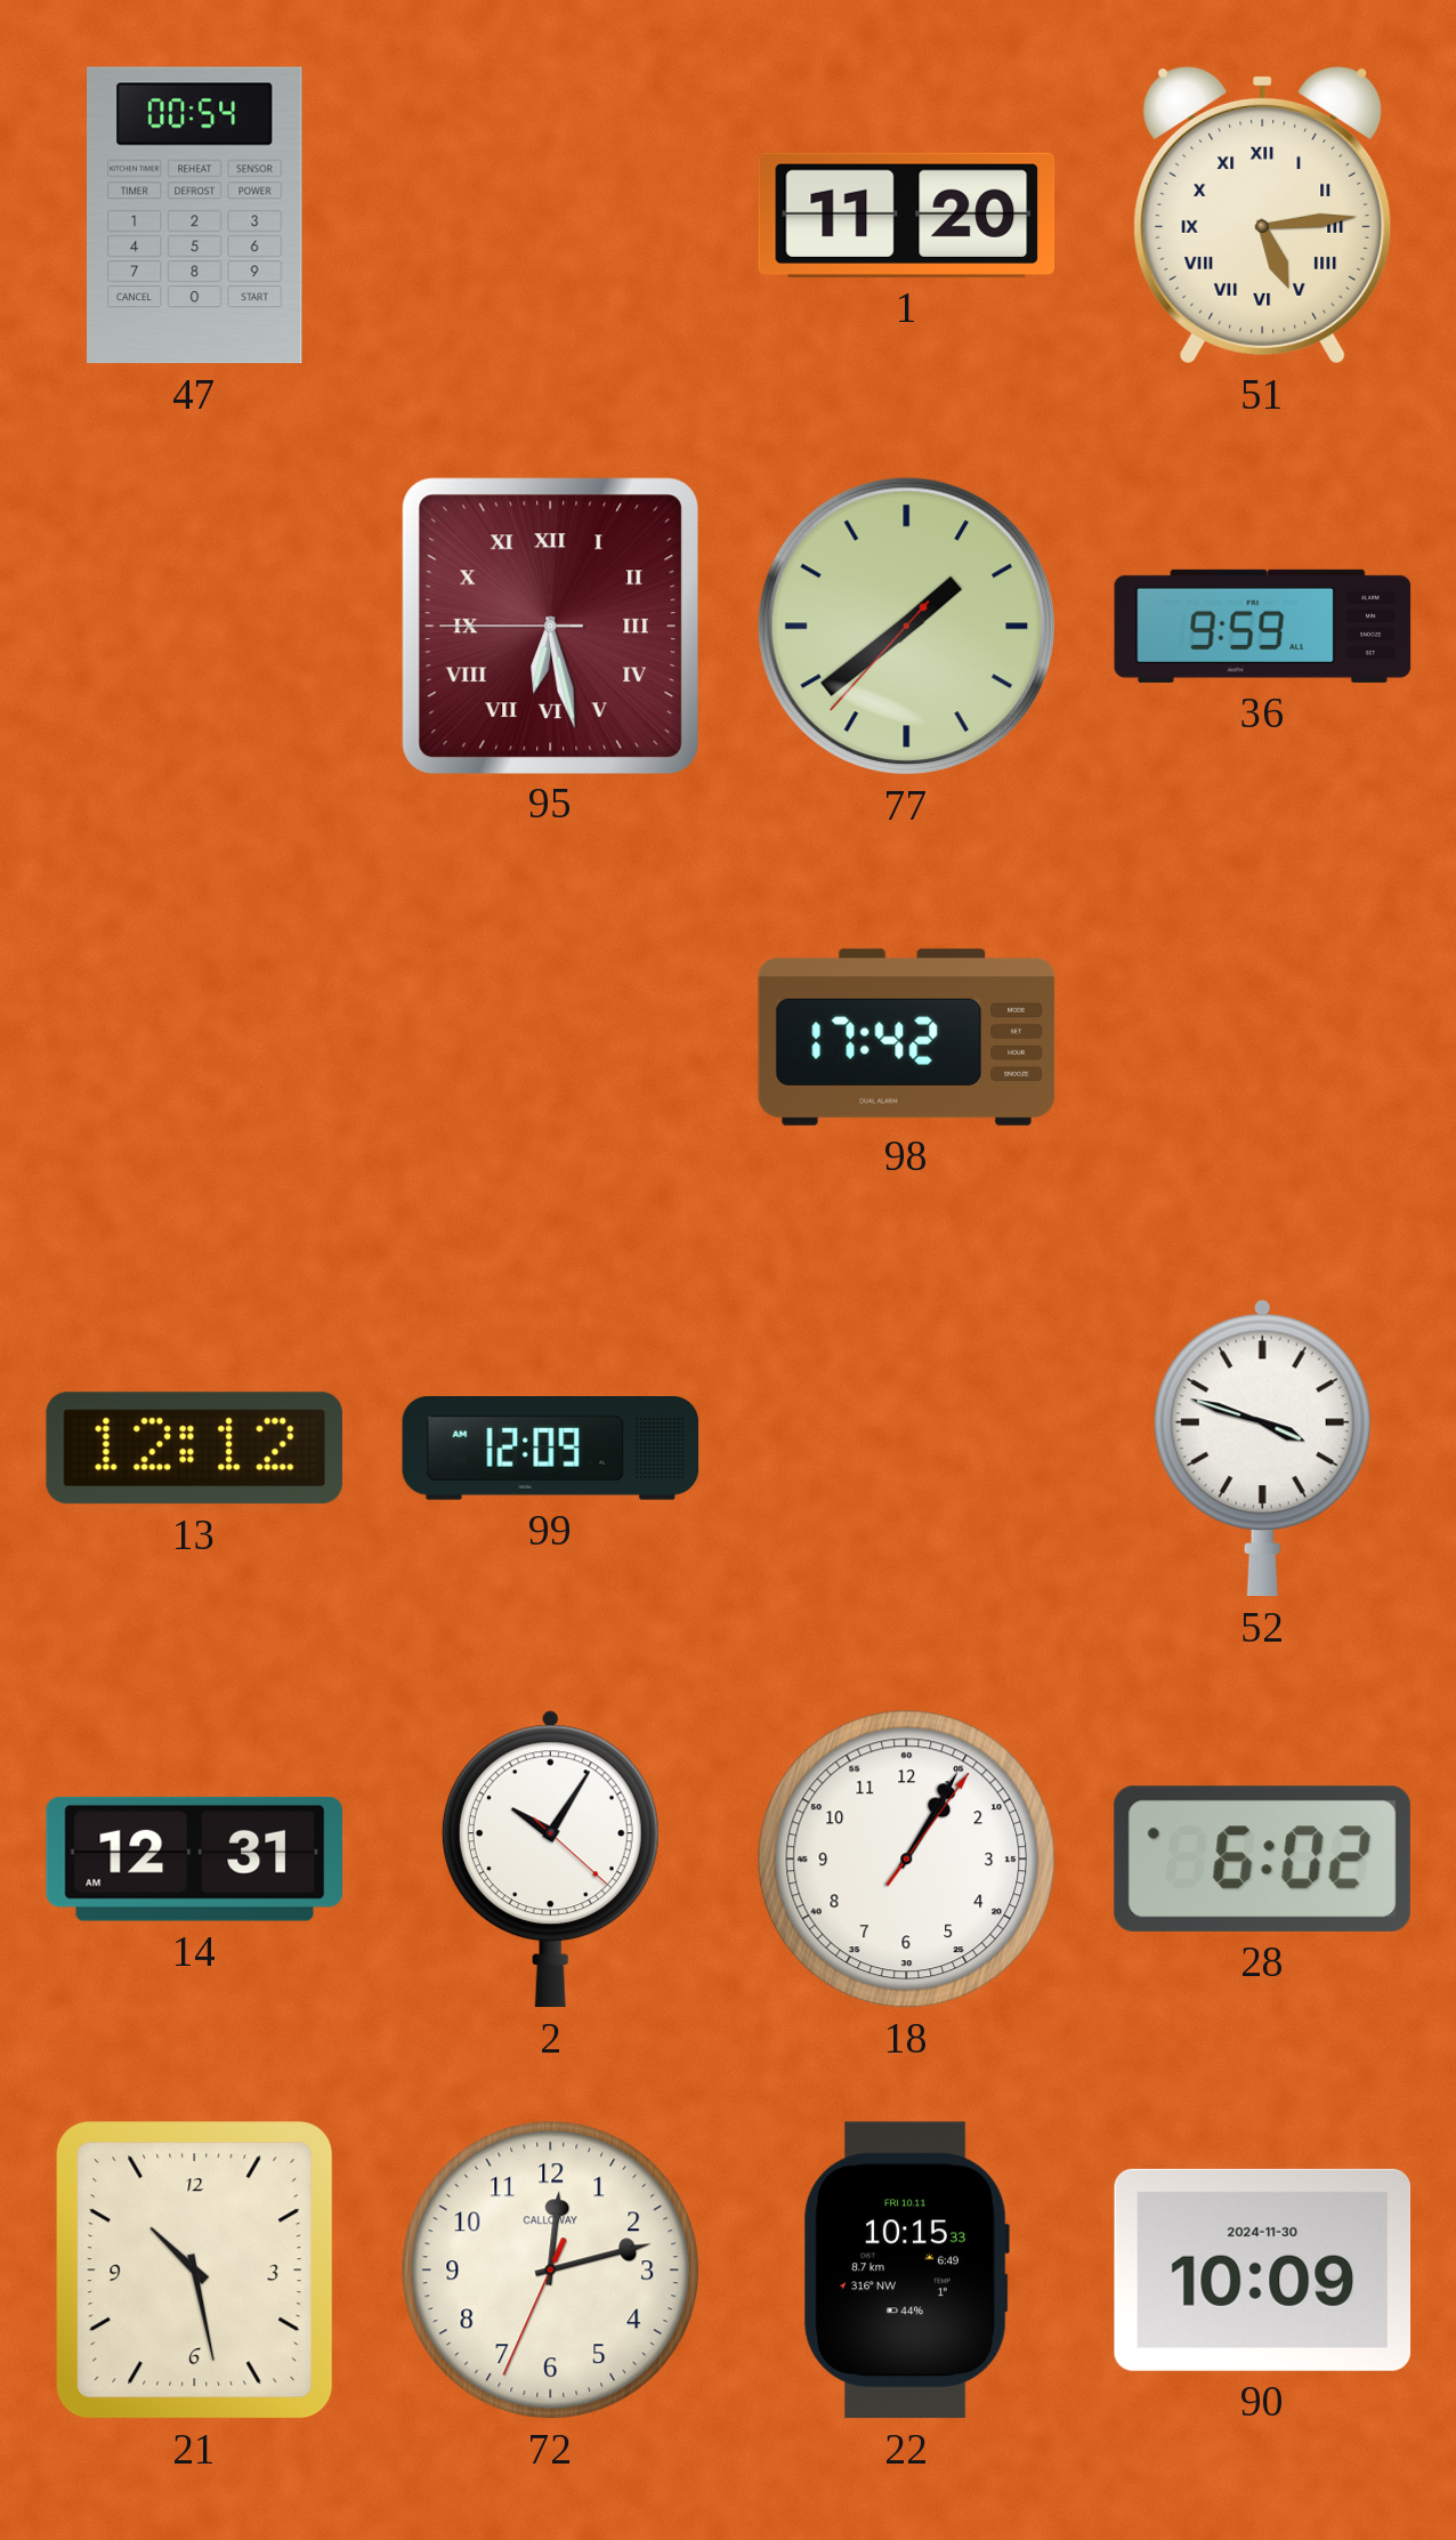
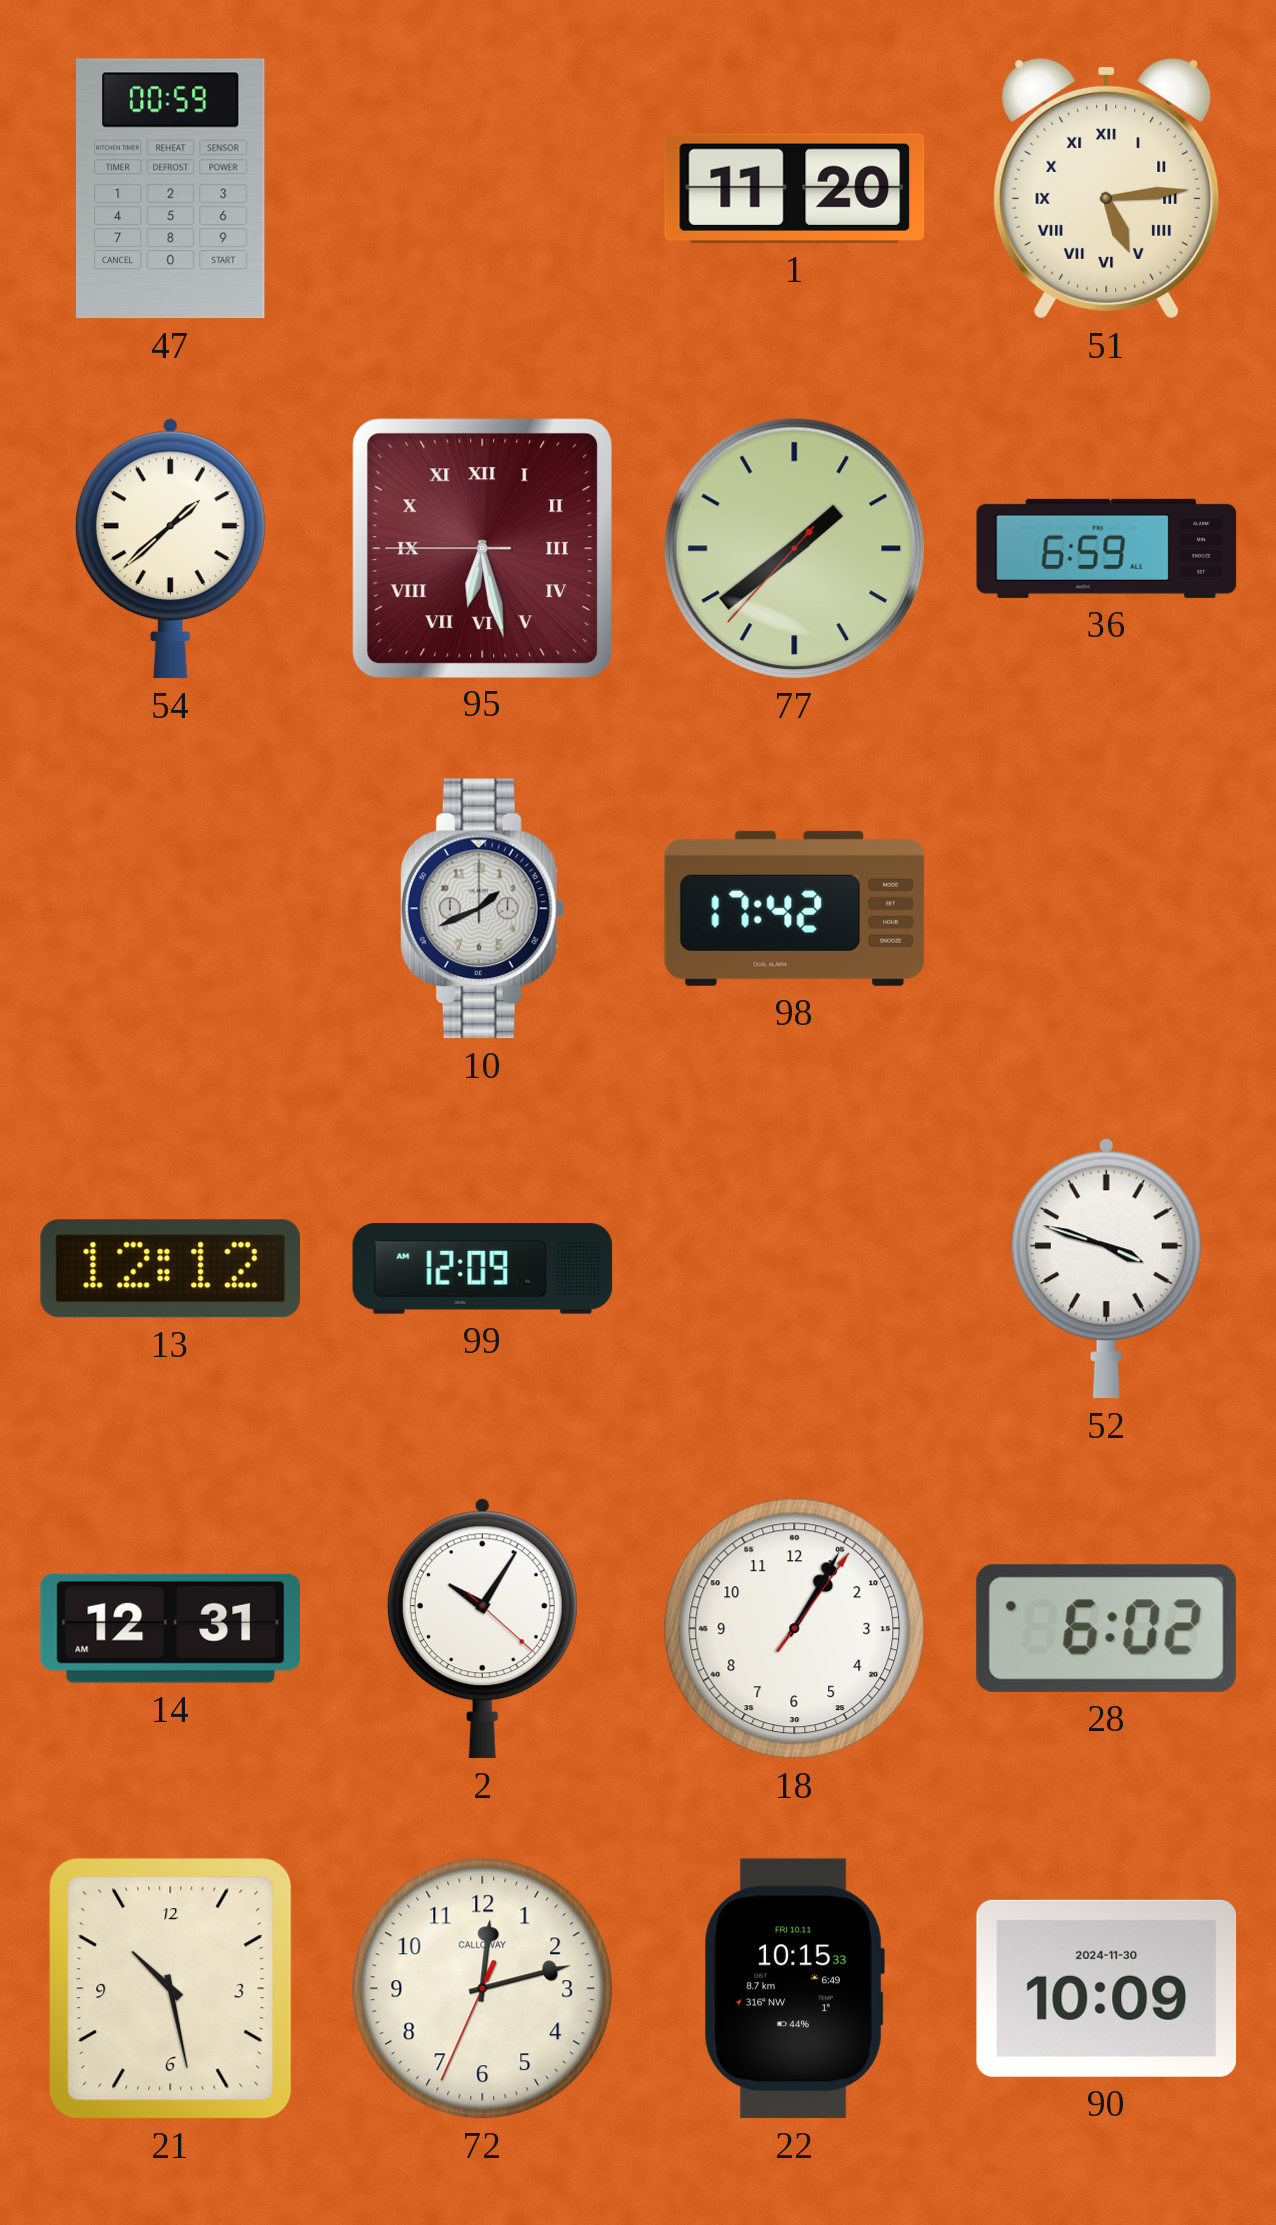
47: 00:54 -> 00:59
54: none -> 1:38
36: 9:59 -> 6:59
10: none -> 1:41
